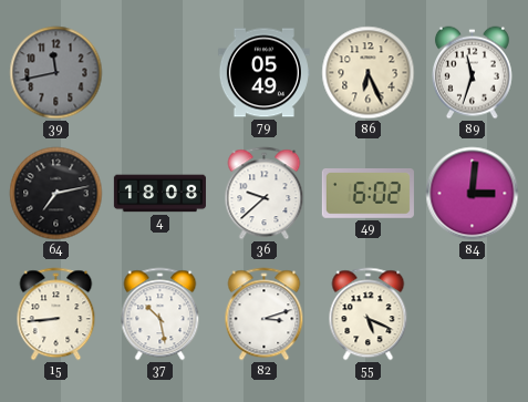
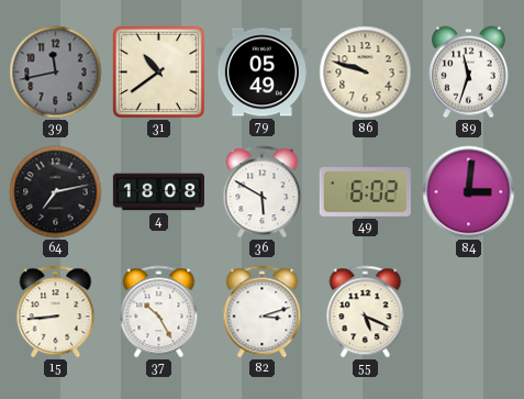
31: none -> 10:39
86: 6:26 -> 9:48
36: 9:38 -> 5:50
37: 10:28 -> 10:25
